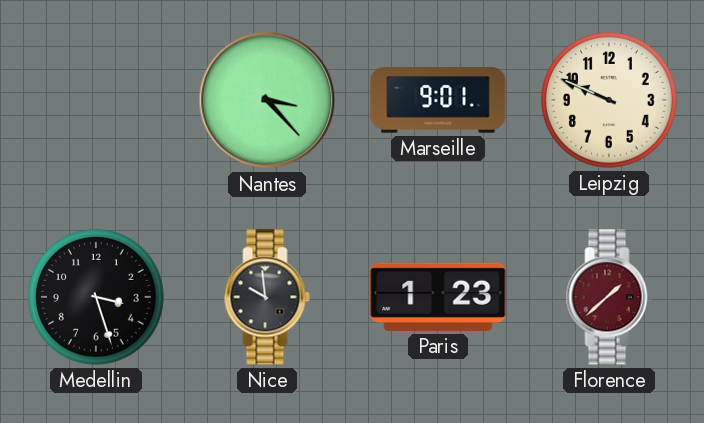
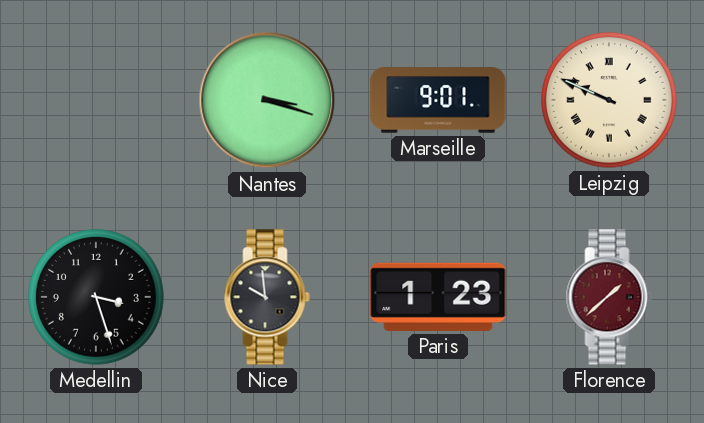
Nantes: 3:23 -> 3:18
Leipzig numerals: Arabic -> Roman
